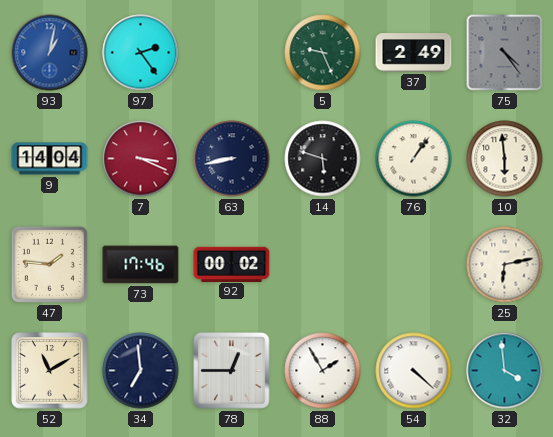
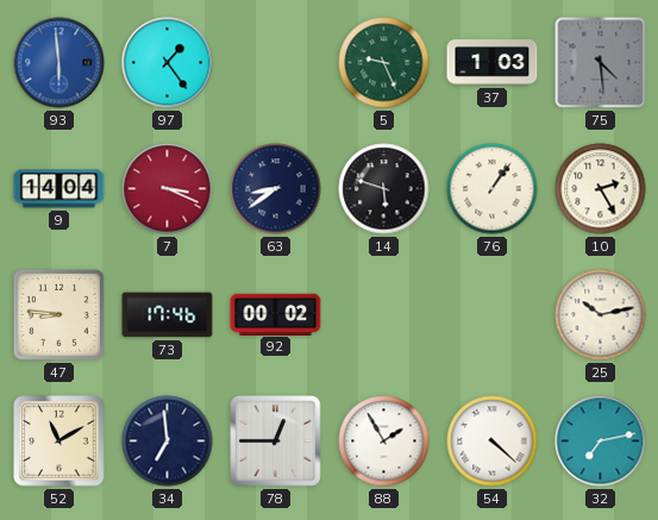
93: 1:02 -> 5:59
97: 2:24 -> 1:24
37: 2:49 -> 1:03
75: 4:24 -> 4:29
63: 8:43 -> 8:39
10: 5:59 -> 2:25
47: 1:46 -> 8:46
25: 6:13 -> 10:13
32: 3:59 -> 7:13
